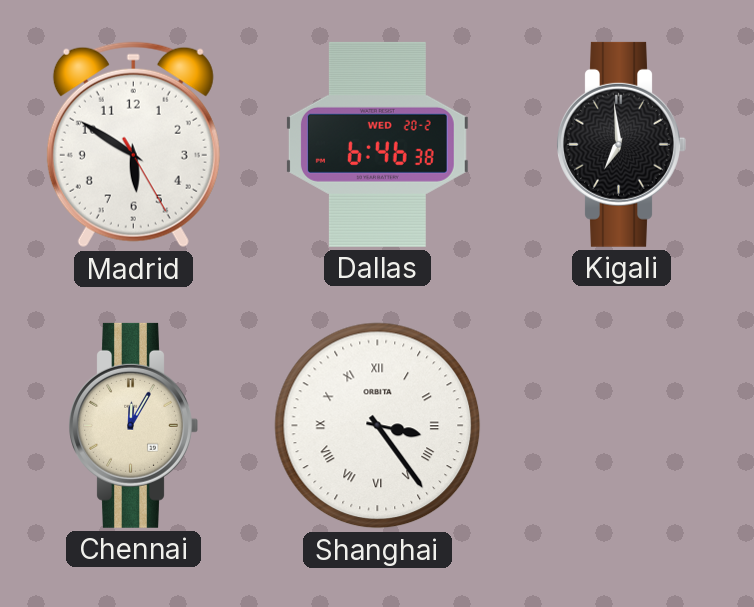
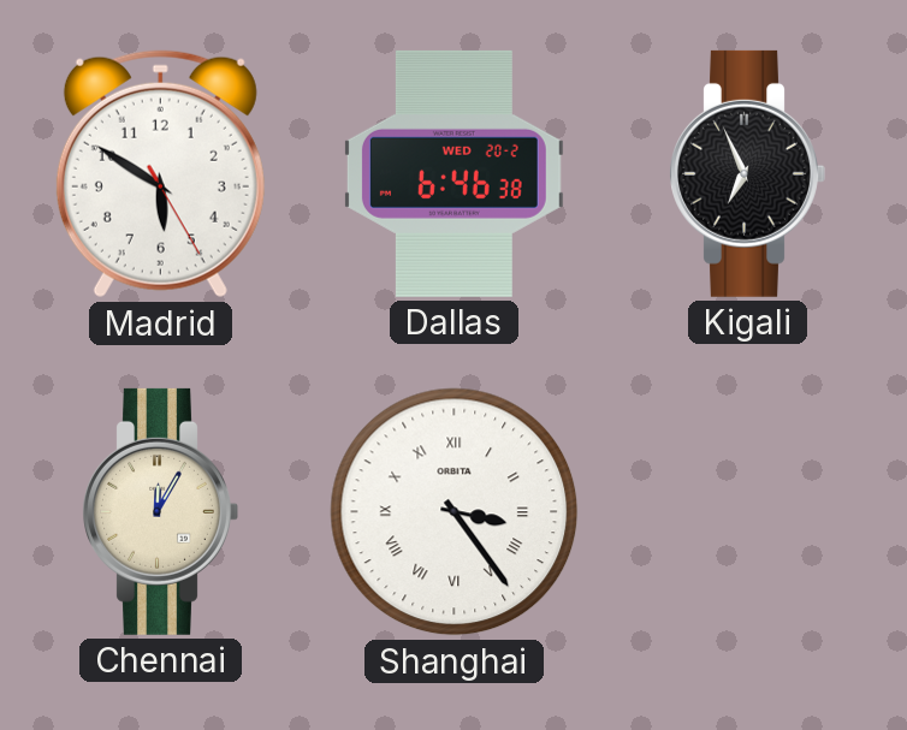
Kigali: 6:59 -> 6:56
